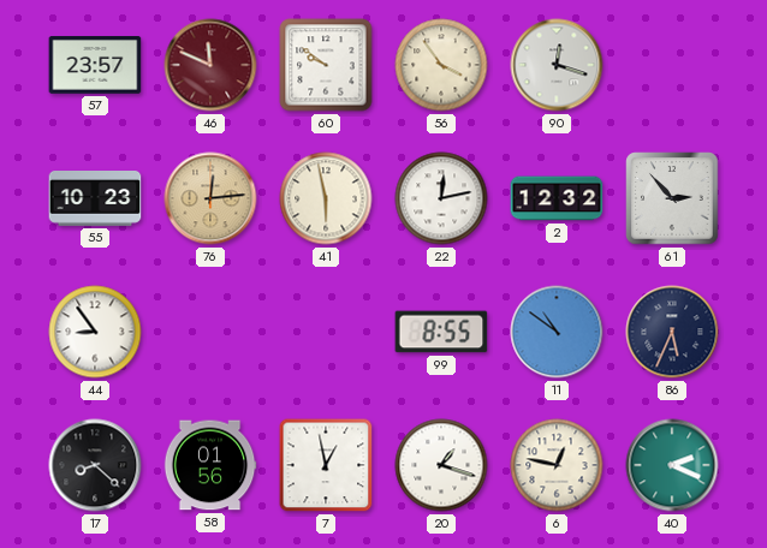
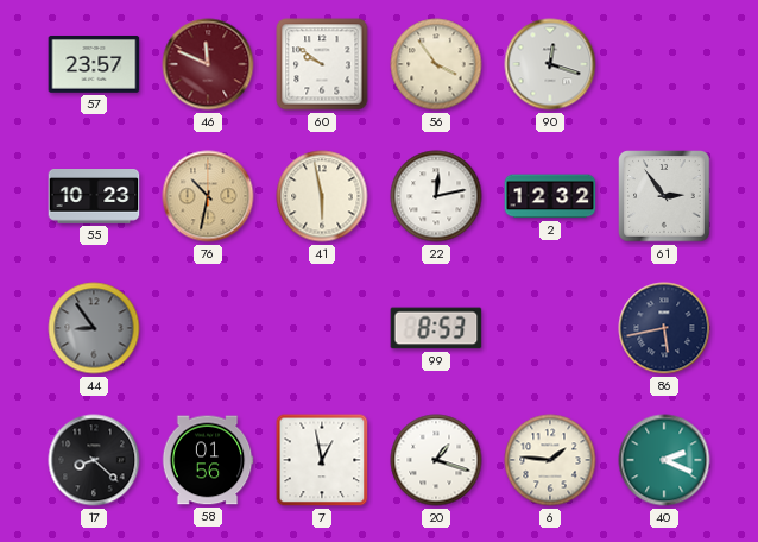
76: 12:14 -> 10:32
61: 2:53 -> 2:54
44 dial: white -> grey
99: 8:55 -> 8:53
11: 10:51 -> none
86: 5:34 -> 5:43
6: 12:47 -> 1:46
